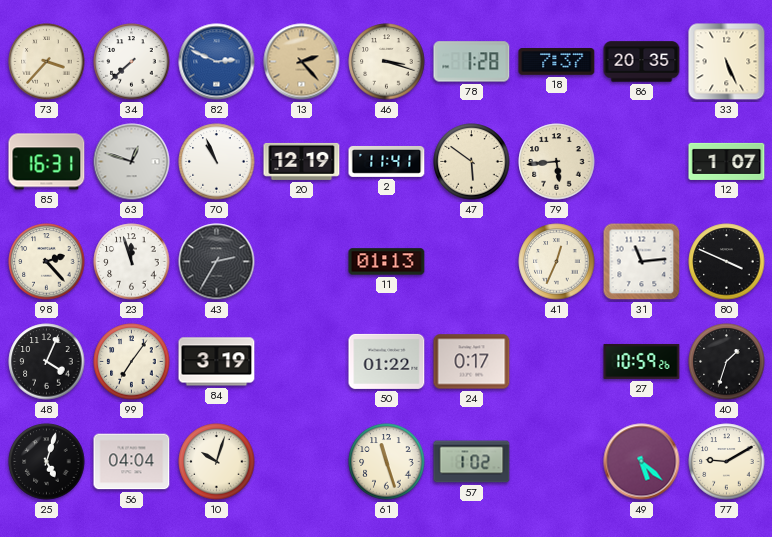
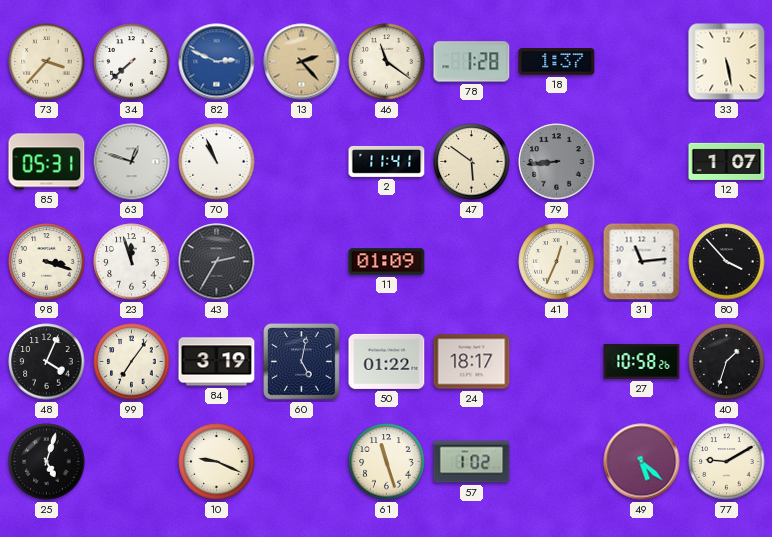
46: 3:18 -> 11:21
18: 7:37 -> 1:37
86: 20:35 -> none
33: 5:26 -> 5:28
85: 16:31 -> 05:31
20: 12:19 -> none
79: 5:44 -> 8:44
79 dial: cream -> grey
98: 2:23 -> 3:18
11: 01:13 -> 01:09
80: 3:49 -> 3:53
60: none -> 5:02
24: 0:17 -> 18:17
27: 10:59 -> 10:58
56: 04:04 -> none
10: 10:03 -> 9:19
